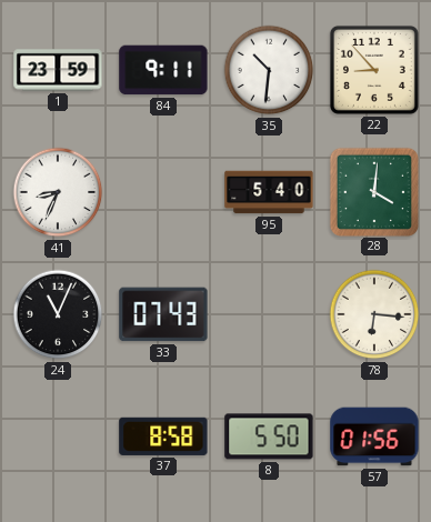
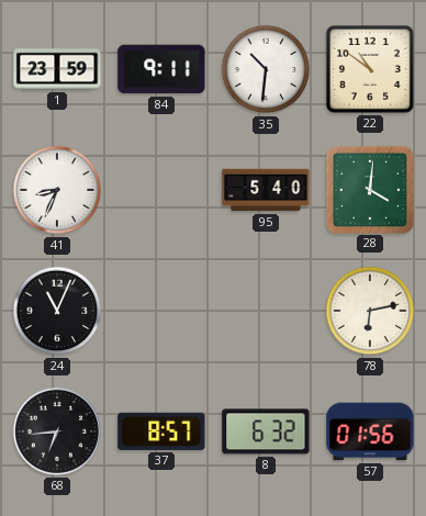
22: 8:53 -> 10:51
33: 07:43 -> none
78: 6:16 -> 6:13
68: none -> 6:44
37: 8:58 -> 8:57
8: 5:50 -> 6:32
